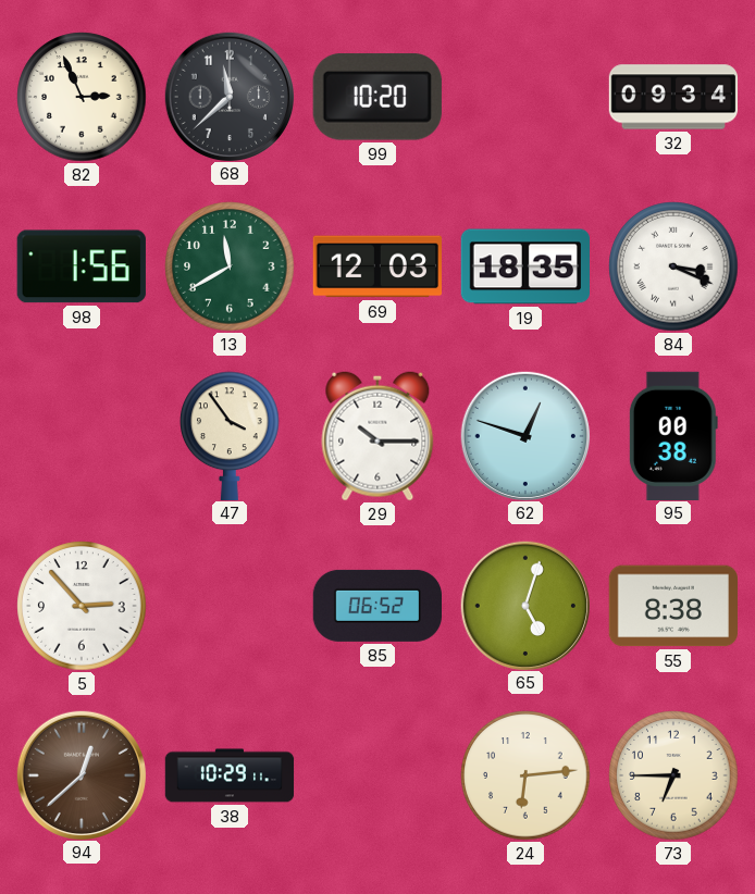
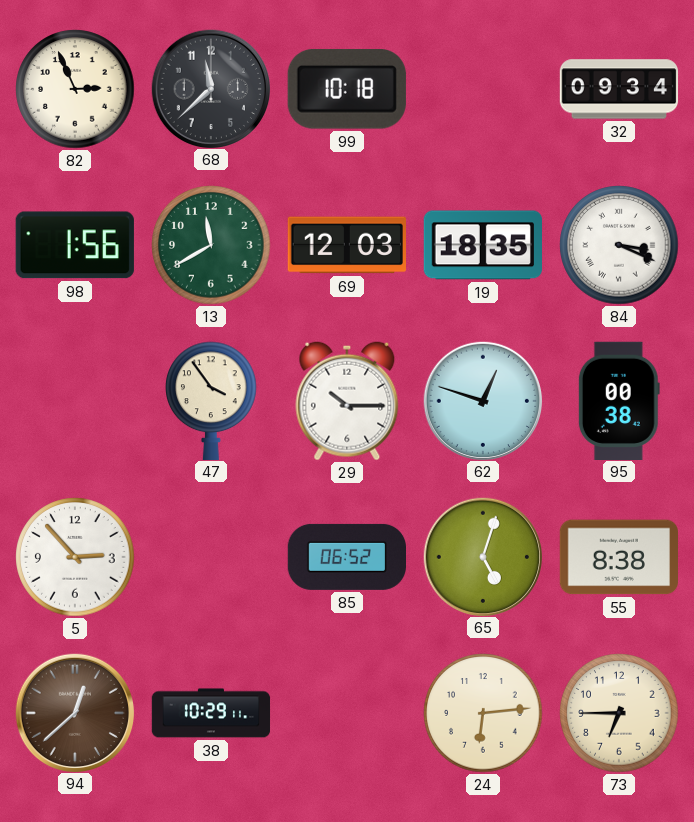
99: 10:20 -> 10:18
